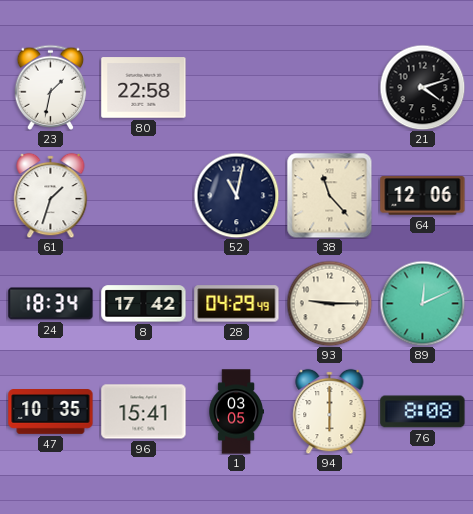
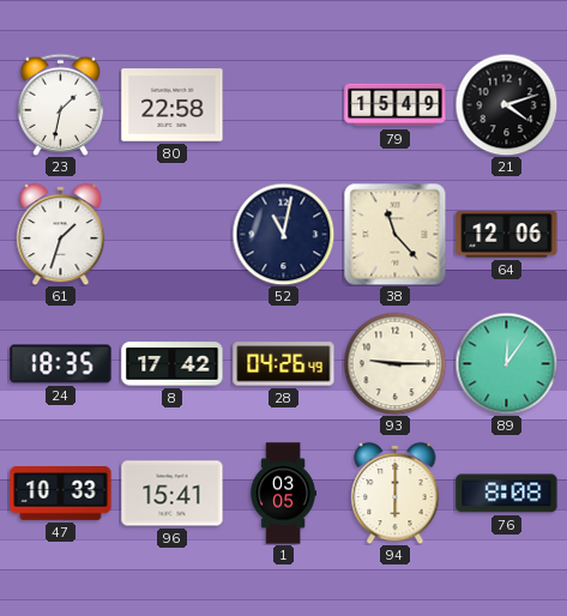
79: none -> 15:49
24: 18:34 -> 18:35
28: 04:29 -> 04:26
89: 12:11 -> 12:06
47: 10:35 -> 10:33
